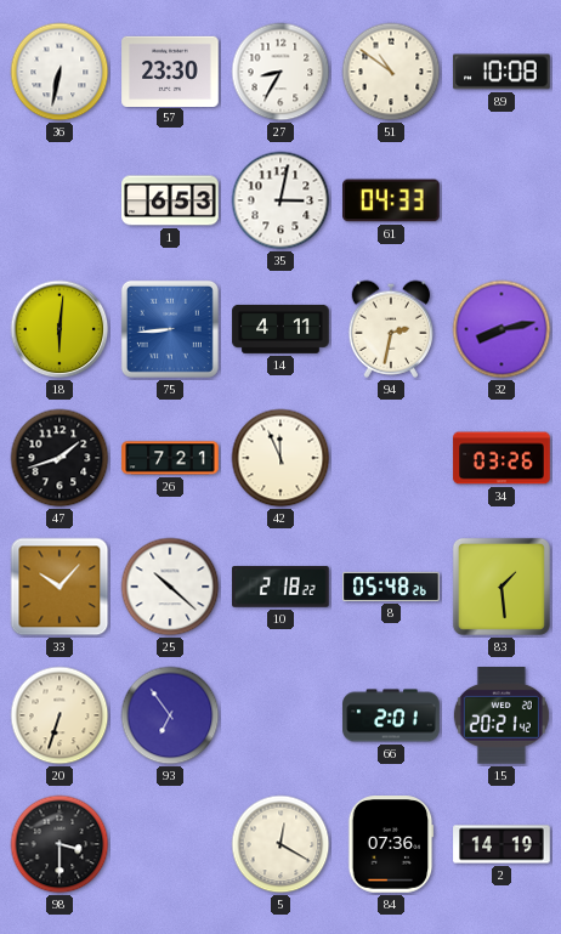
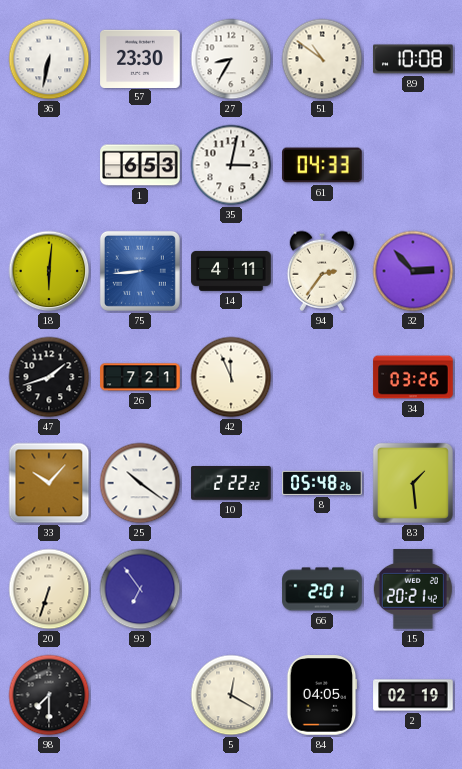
94: 2:32 -> 2:36
32: 8:13 -> 2:53
25: 10:22 -> 10:21
10: 2:18 -> 2:22
98: 3:30 -> 7:30
84: 07:36 -> 04:05
2: 14:19 -> 02:19
